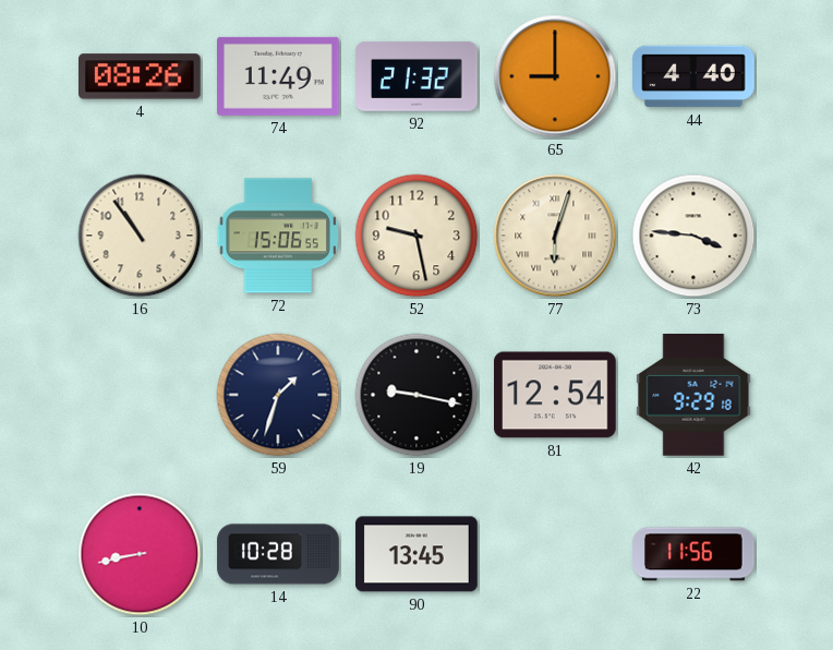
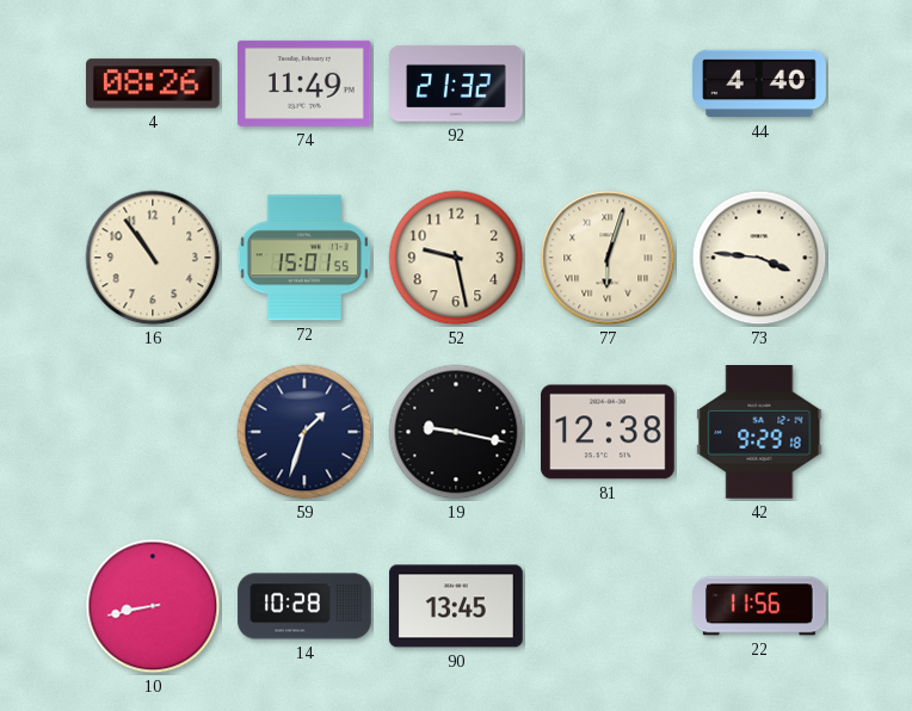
65: 9:00 -> none
72: 15:06 -> 15:01
81: 12:54 -> 12:38
